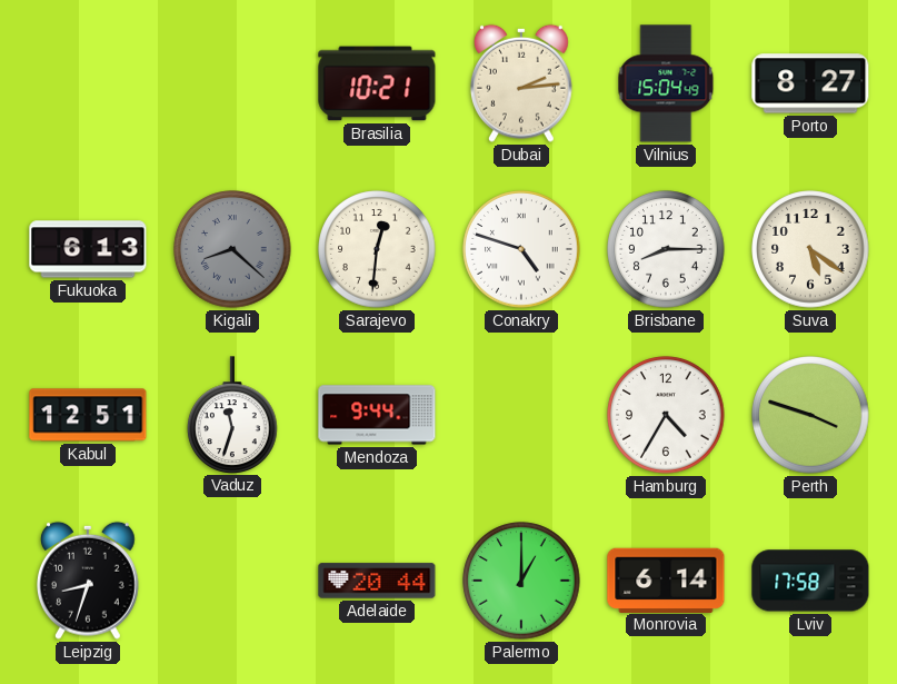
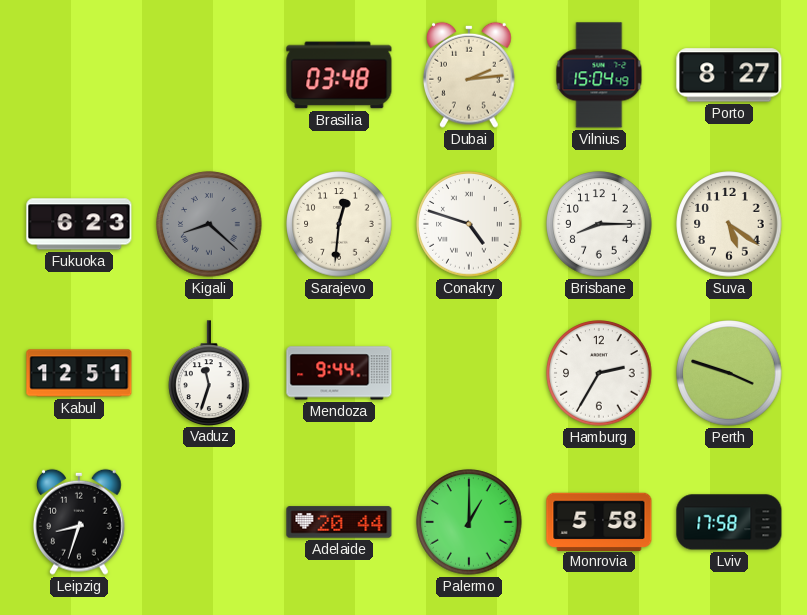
Brasilia: 10:21 -> 03:48
Fukuoka: 6:13 -> 6:23
Hamburg: 4:35 -> 2:35
Monrovia: 6:14 -> 5:58
